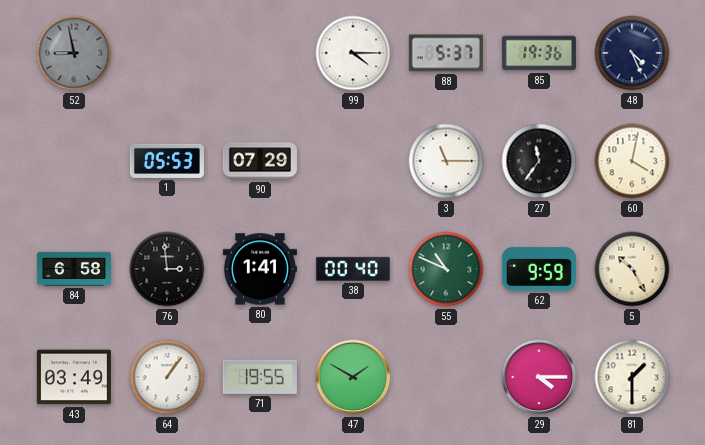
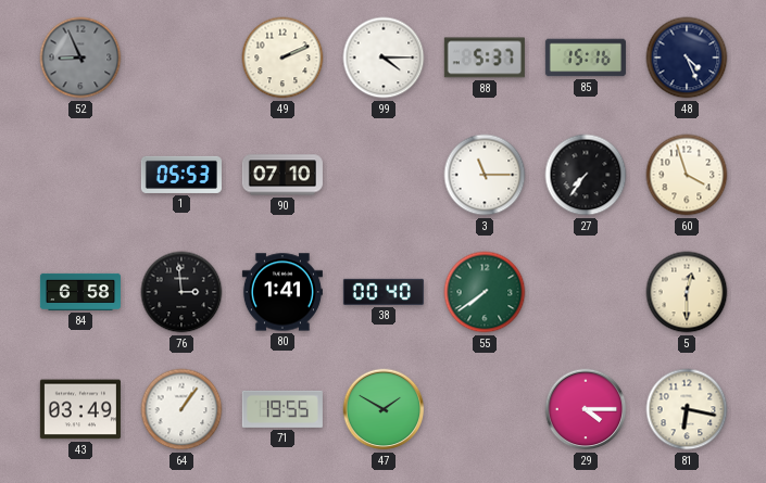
52: 8:58 -> 8:56
49: none -> 2:11
85: 19:36 -> 15:16
90: 07:29 -> 07:10
27: 11:36 -> 7:36
60: 4:02 -> 3:57
55: 10:49 -> 7:39
62: 9:59 -> none
5: 10:25 -> 12:30
81: 1:30 -> 6:17
